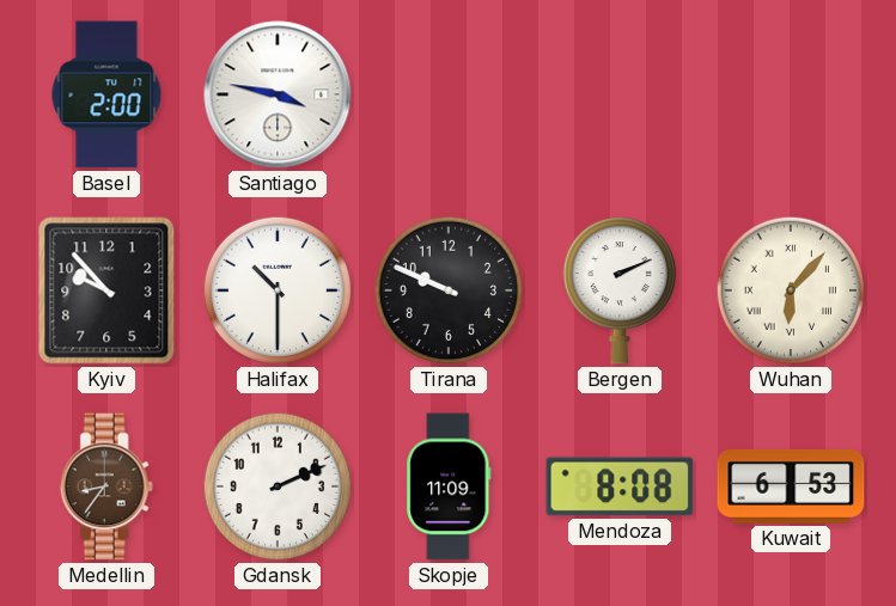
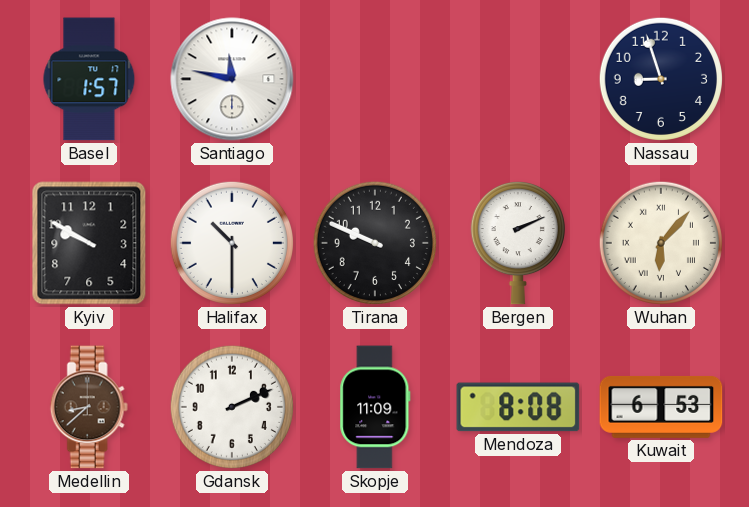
Basel: 2:00 -> 1:57
Santiago: 3:47 -> 11:47
Nassau: none -> 8:57
Kyiv: 9:53 -> 9:50
Medellin: 8:36 -> 8:38
